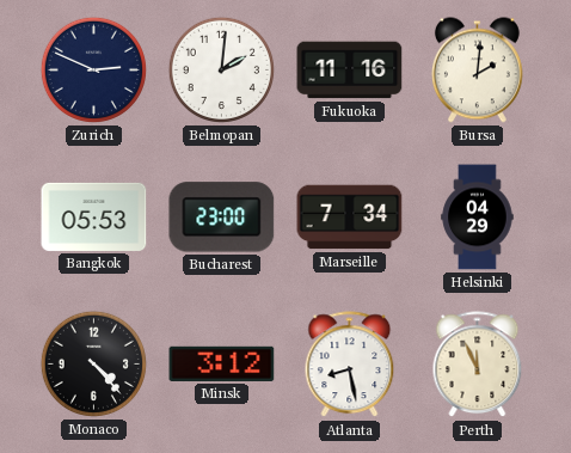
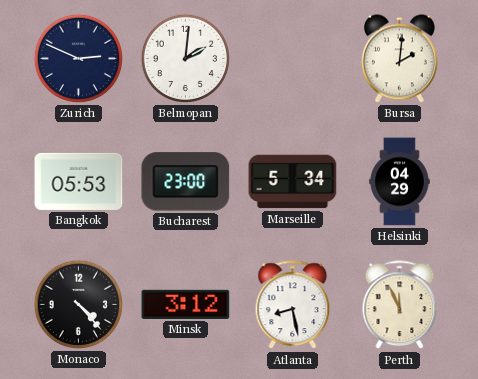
Fukuoka: 11:16 -> none
Marseille: 7:34 -> 5:34
